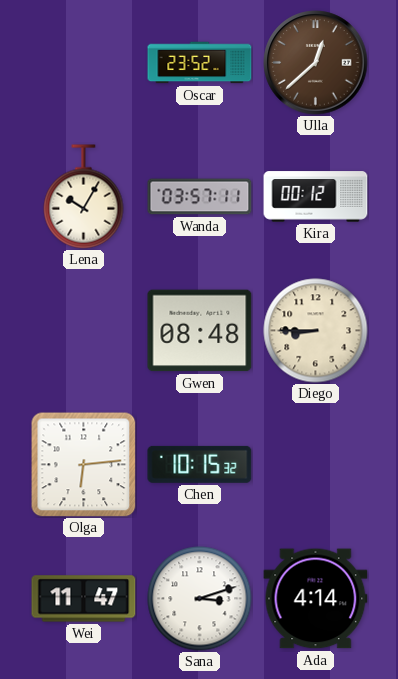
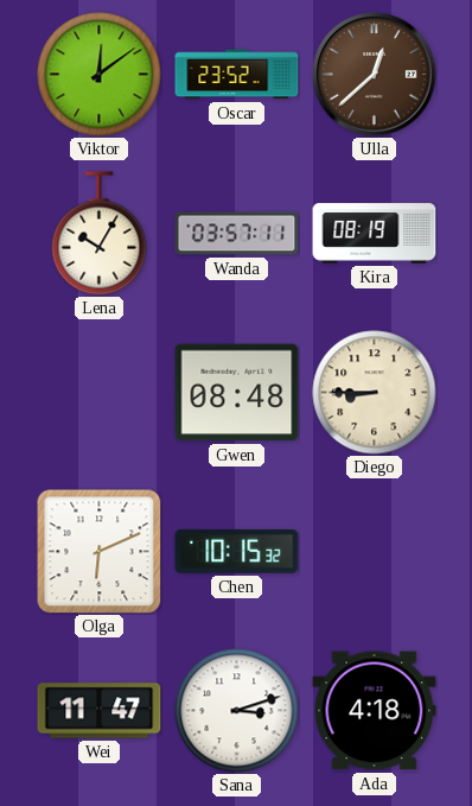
Viktor: none -> 12:09
Kira: 00:12 -> 08:19
Olga: 6:14 -> 6:11
Ada: 4:14 -> 4:18
